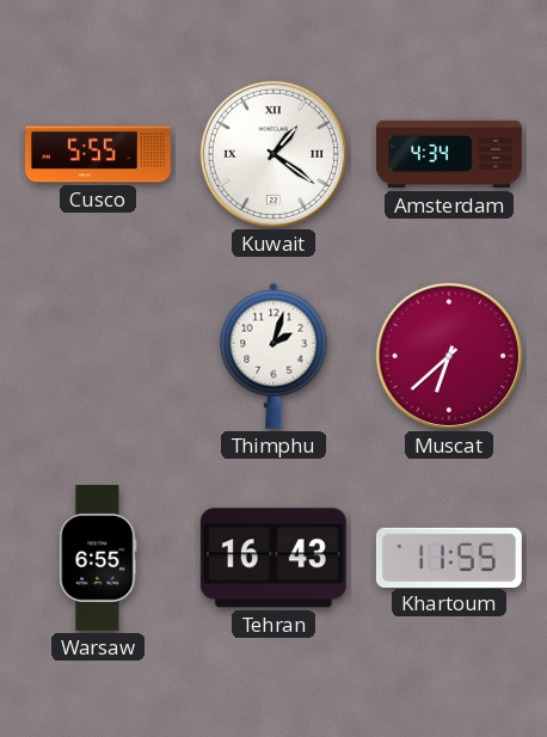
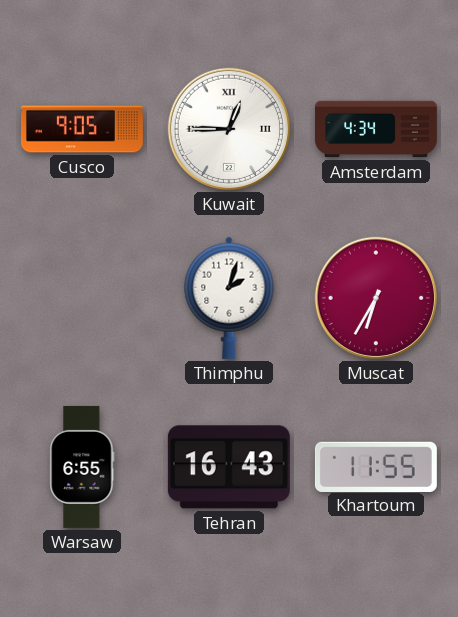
Cusco: 5:55 -> 9:05
Kuwait: 1:21 -> 12:45
Muscat: 6:38 -> 6:35
